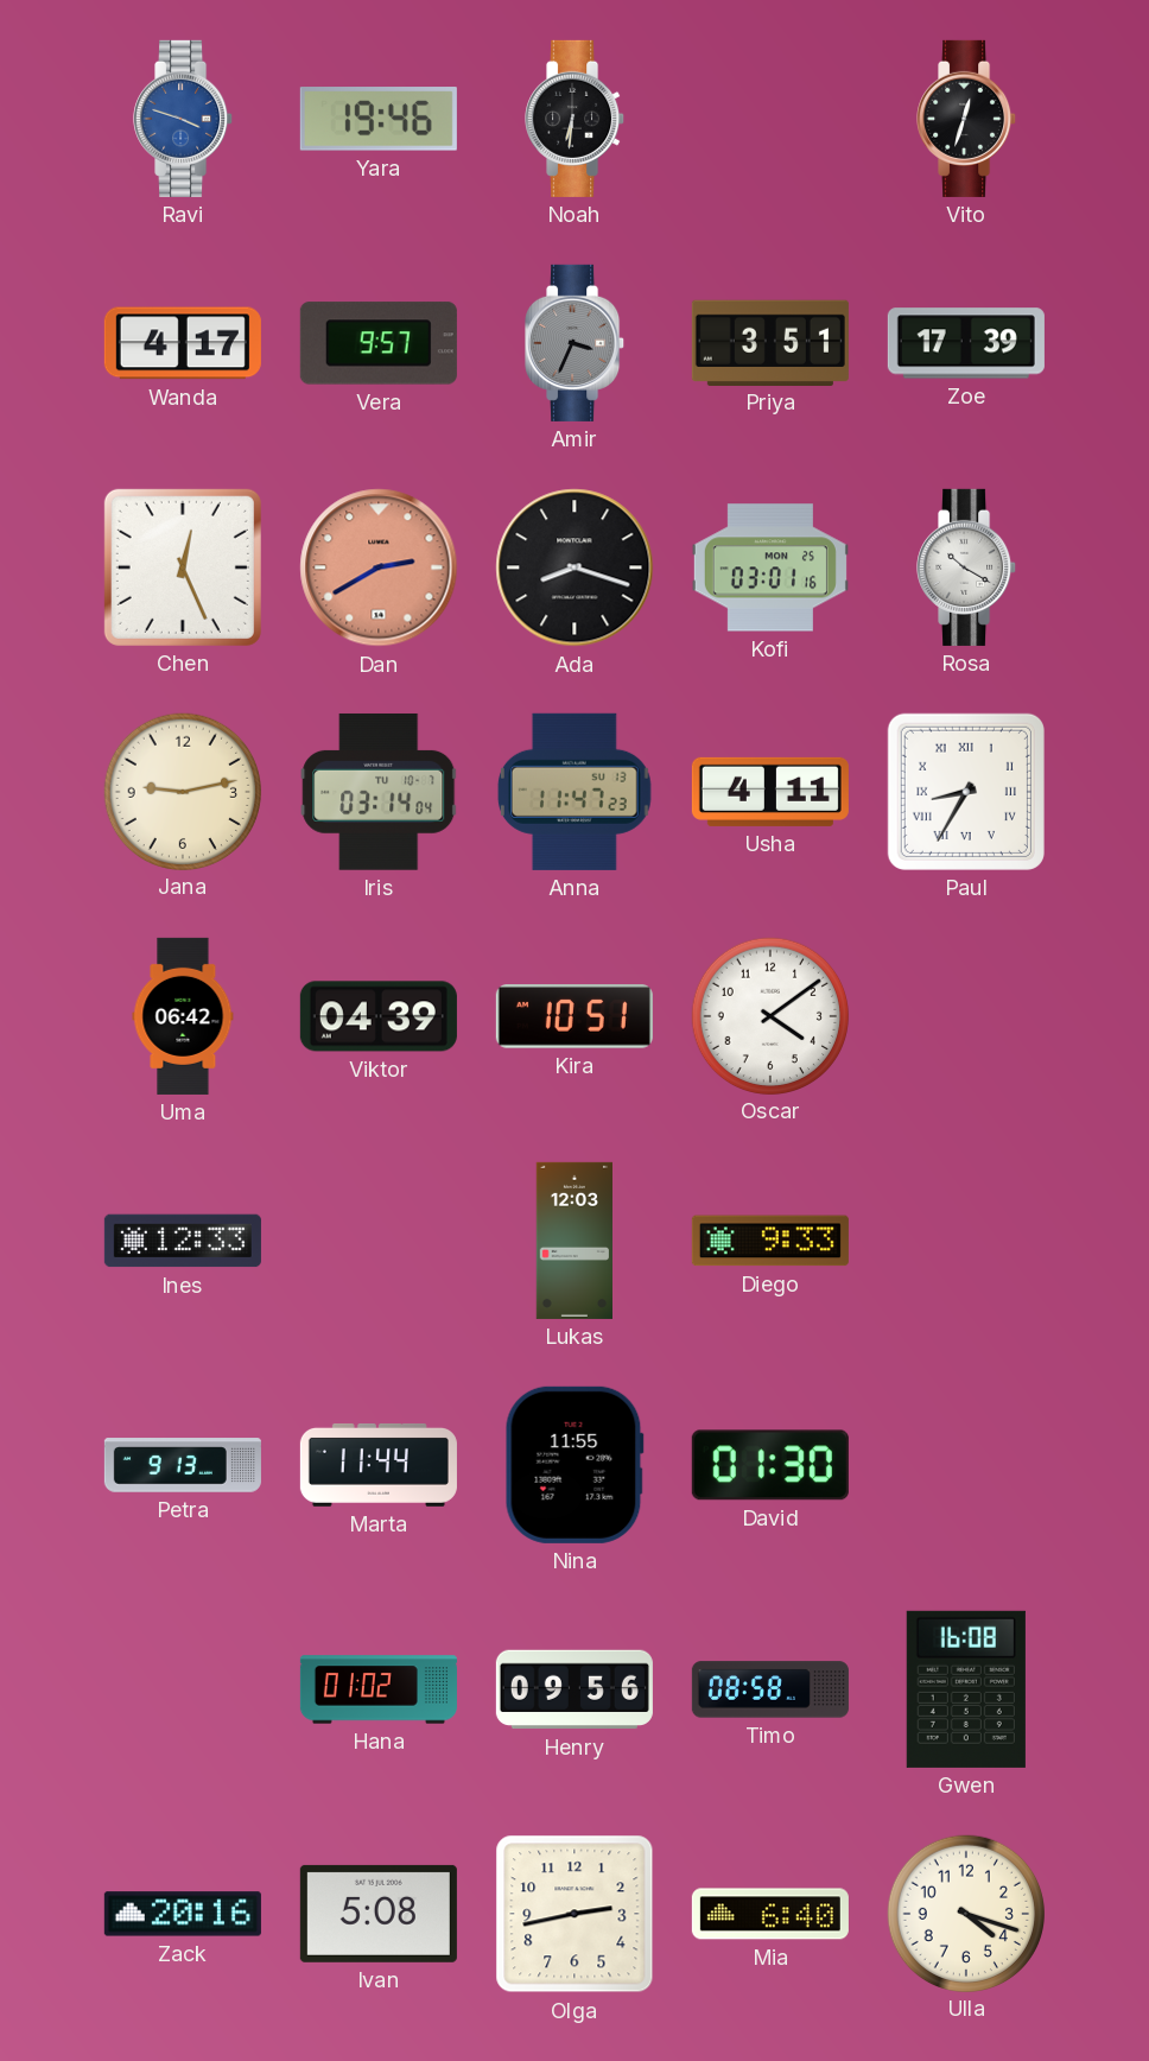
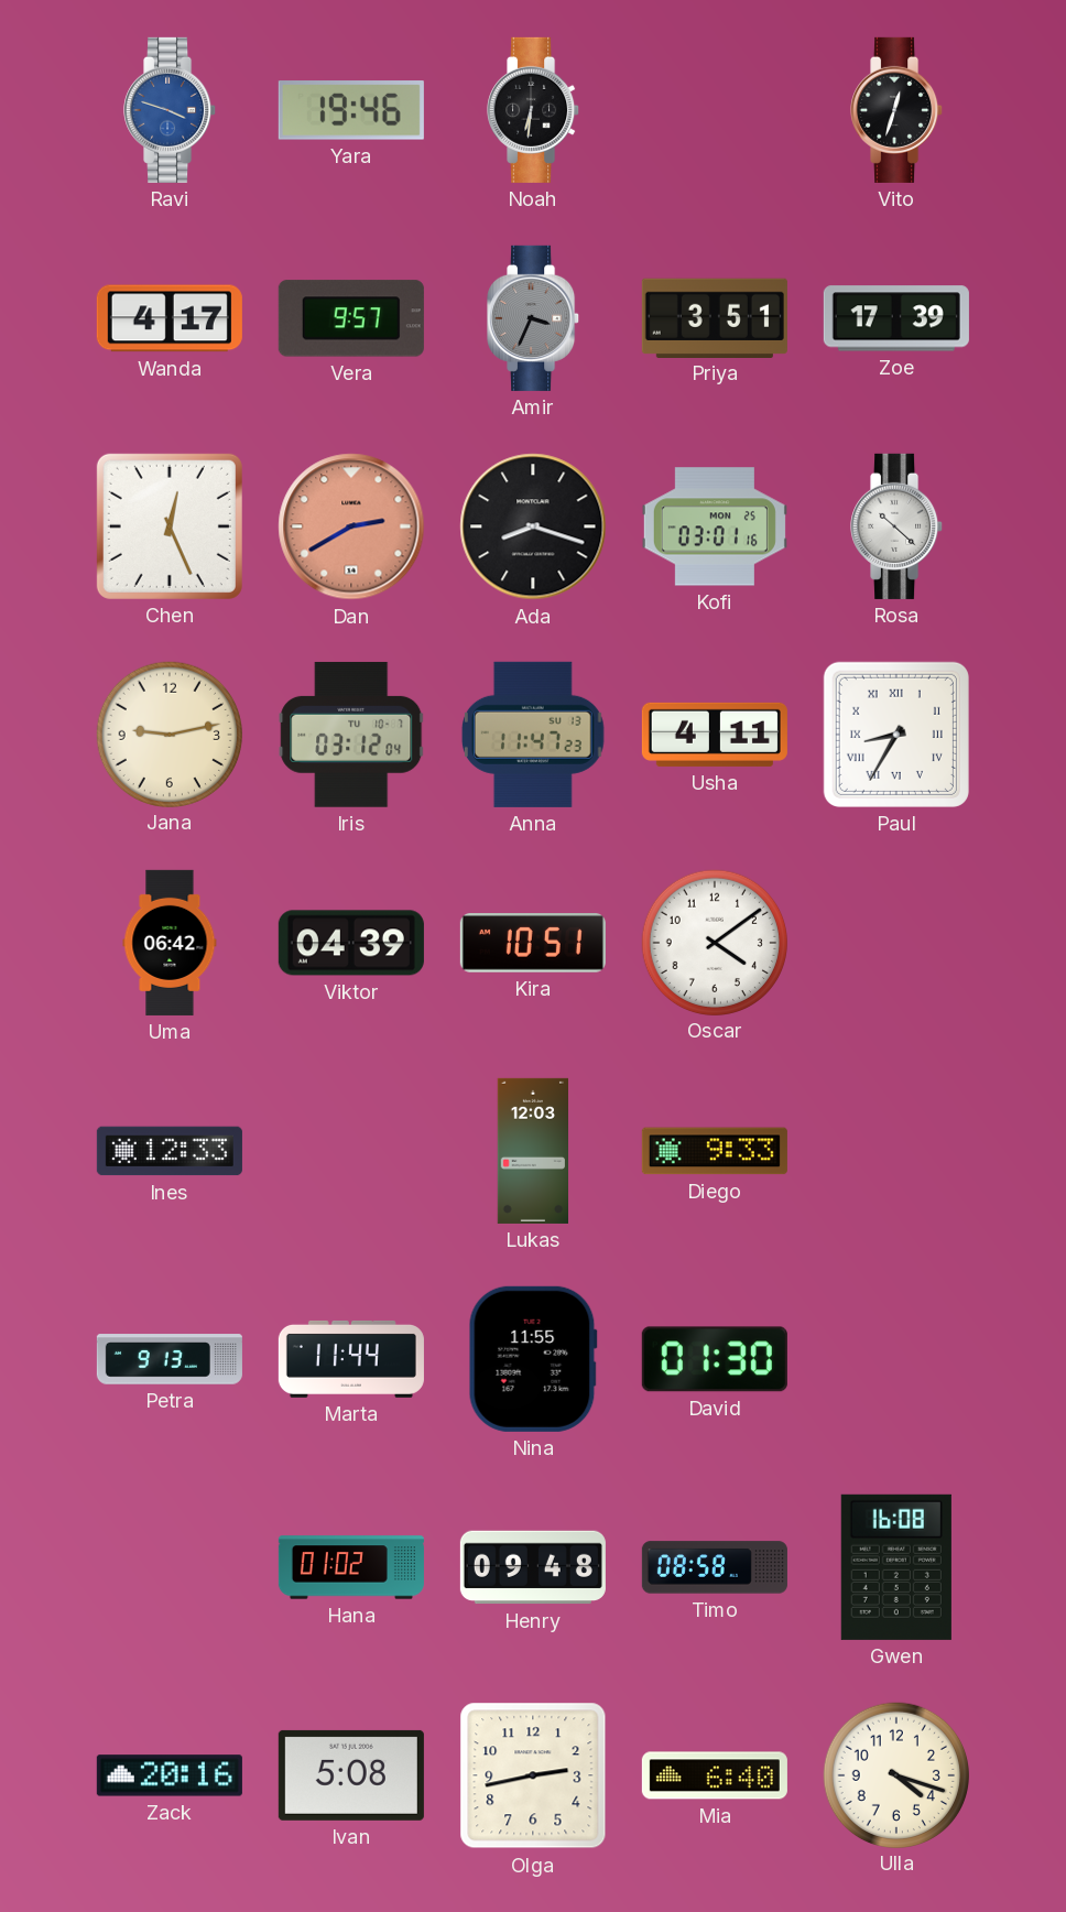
Rosa: 10:20 -> 10:22
Iris: 03:14 -> 03:12
Henry: 09:56 -> 09:48
